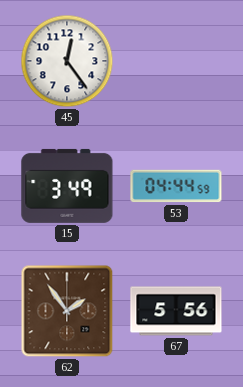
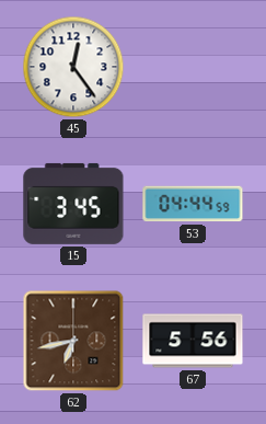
15: 3:49 -> 3:45
62: 1:54 -> 6:43
